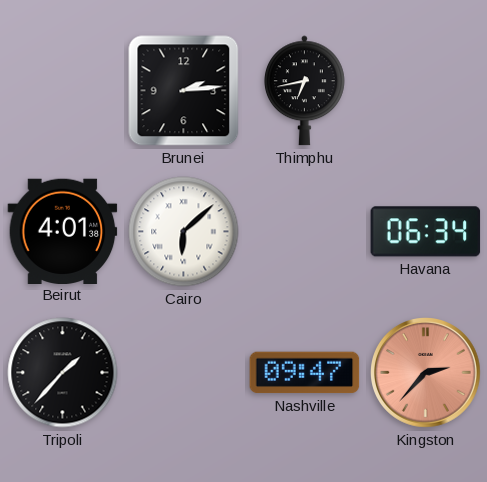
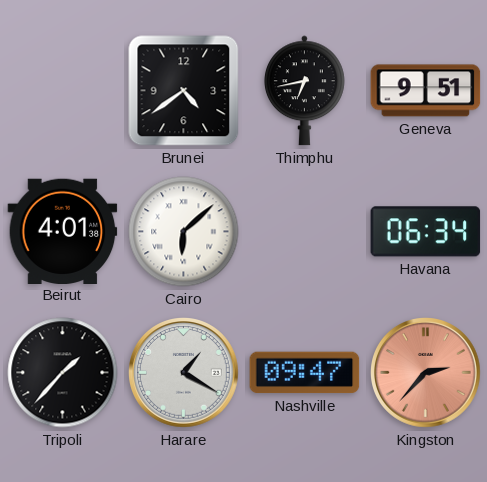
Brunei: 2:14 -> 4:39
Geneva: none -> 9:51
Harare: none -> 1:20
